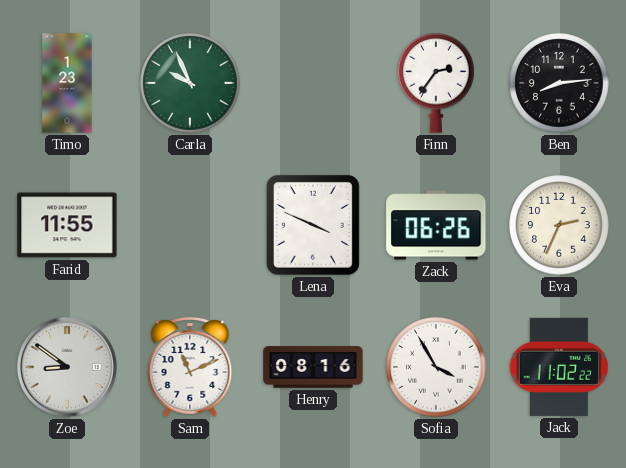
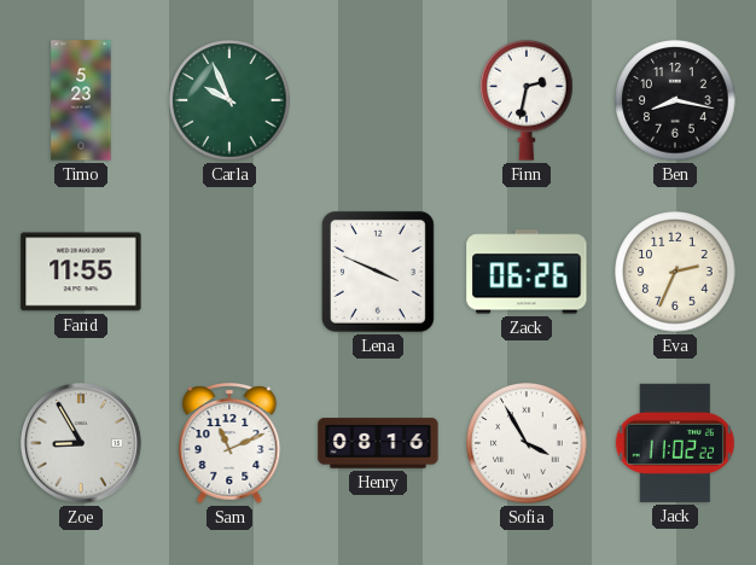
Timo: 1:23 -> 5:23
Finn: 2:36 -> 2:32
Ben: 8:14 -> 8:17
Zoe: 8:51 -> 8:55
